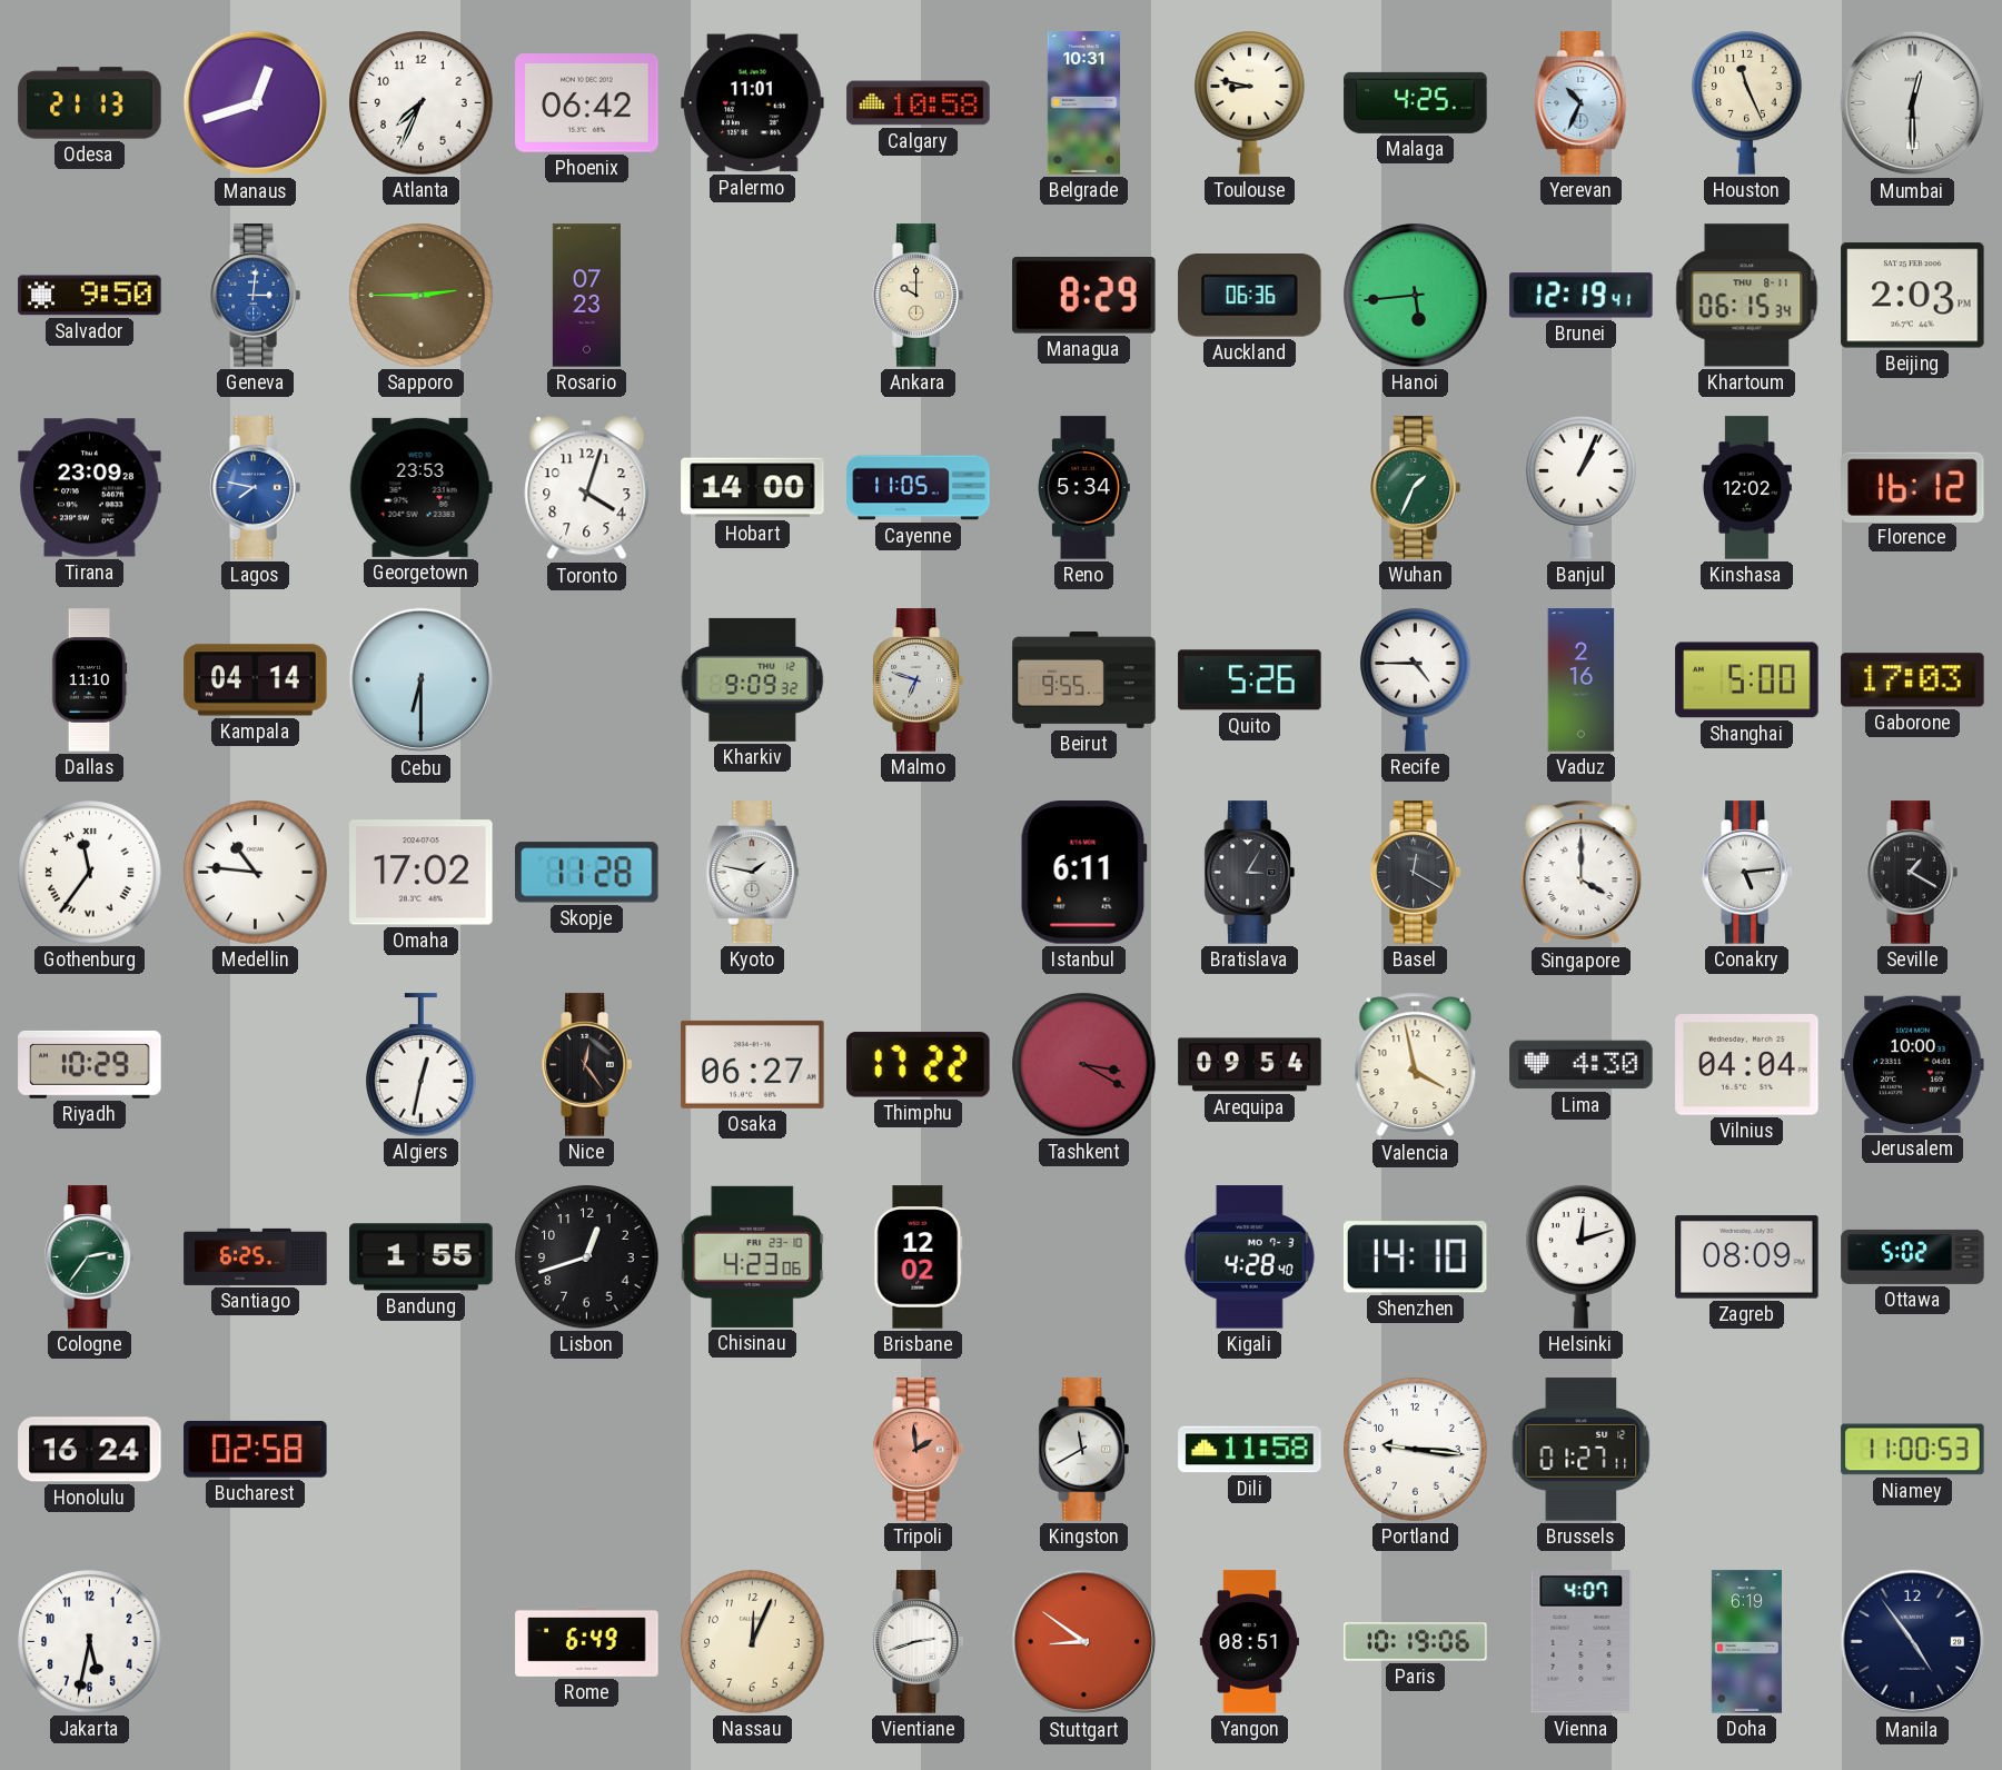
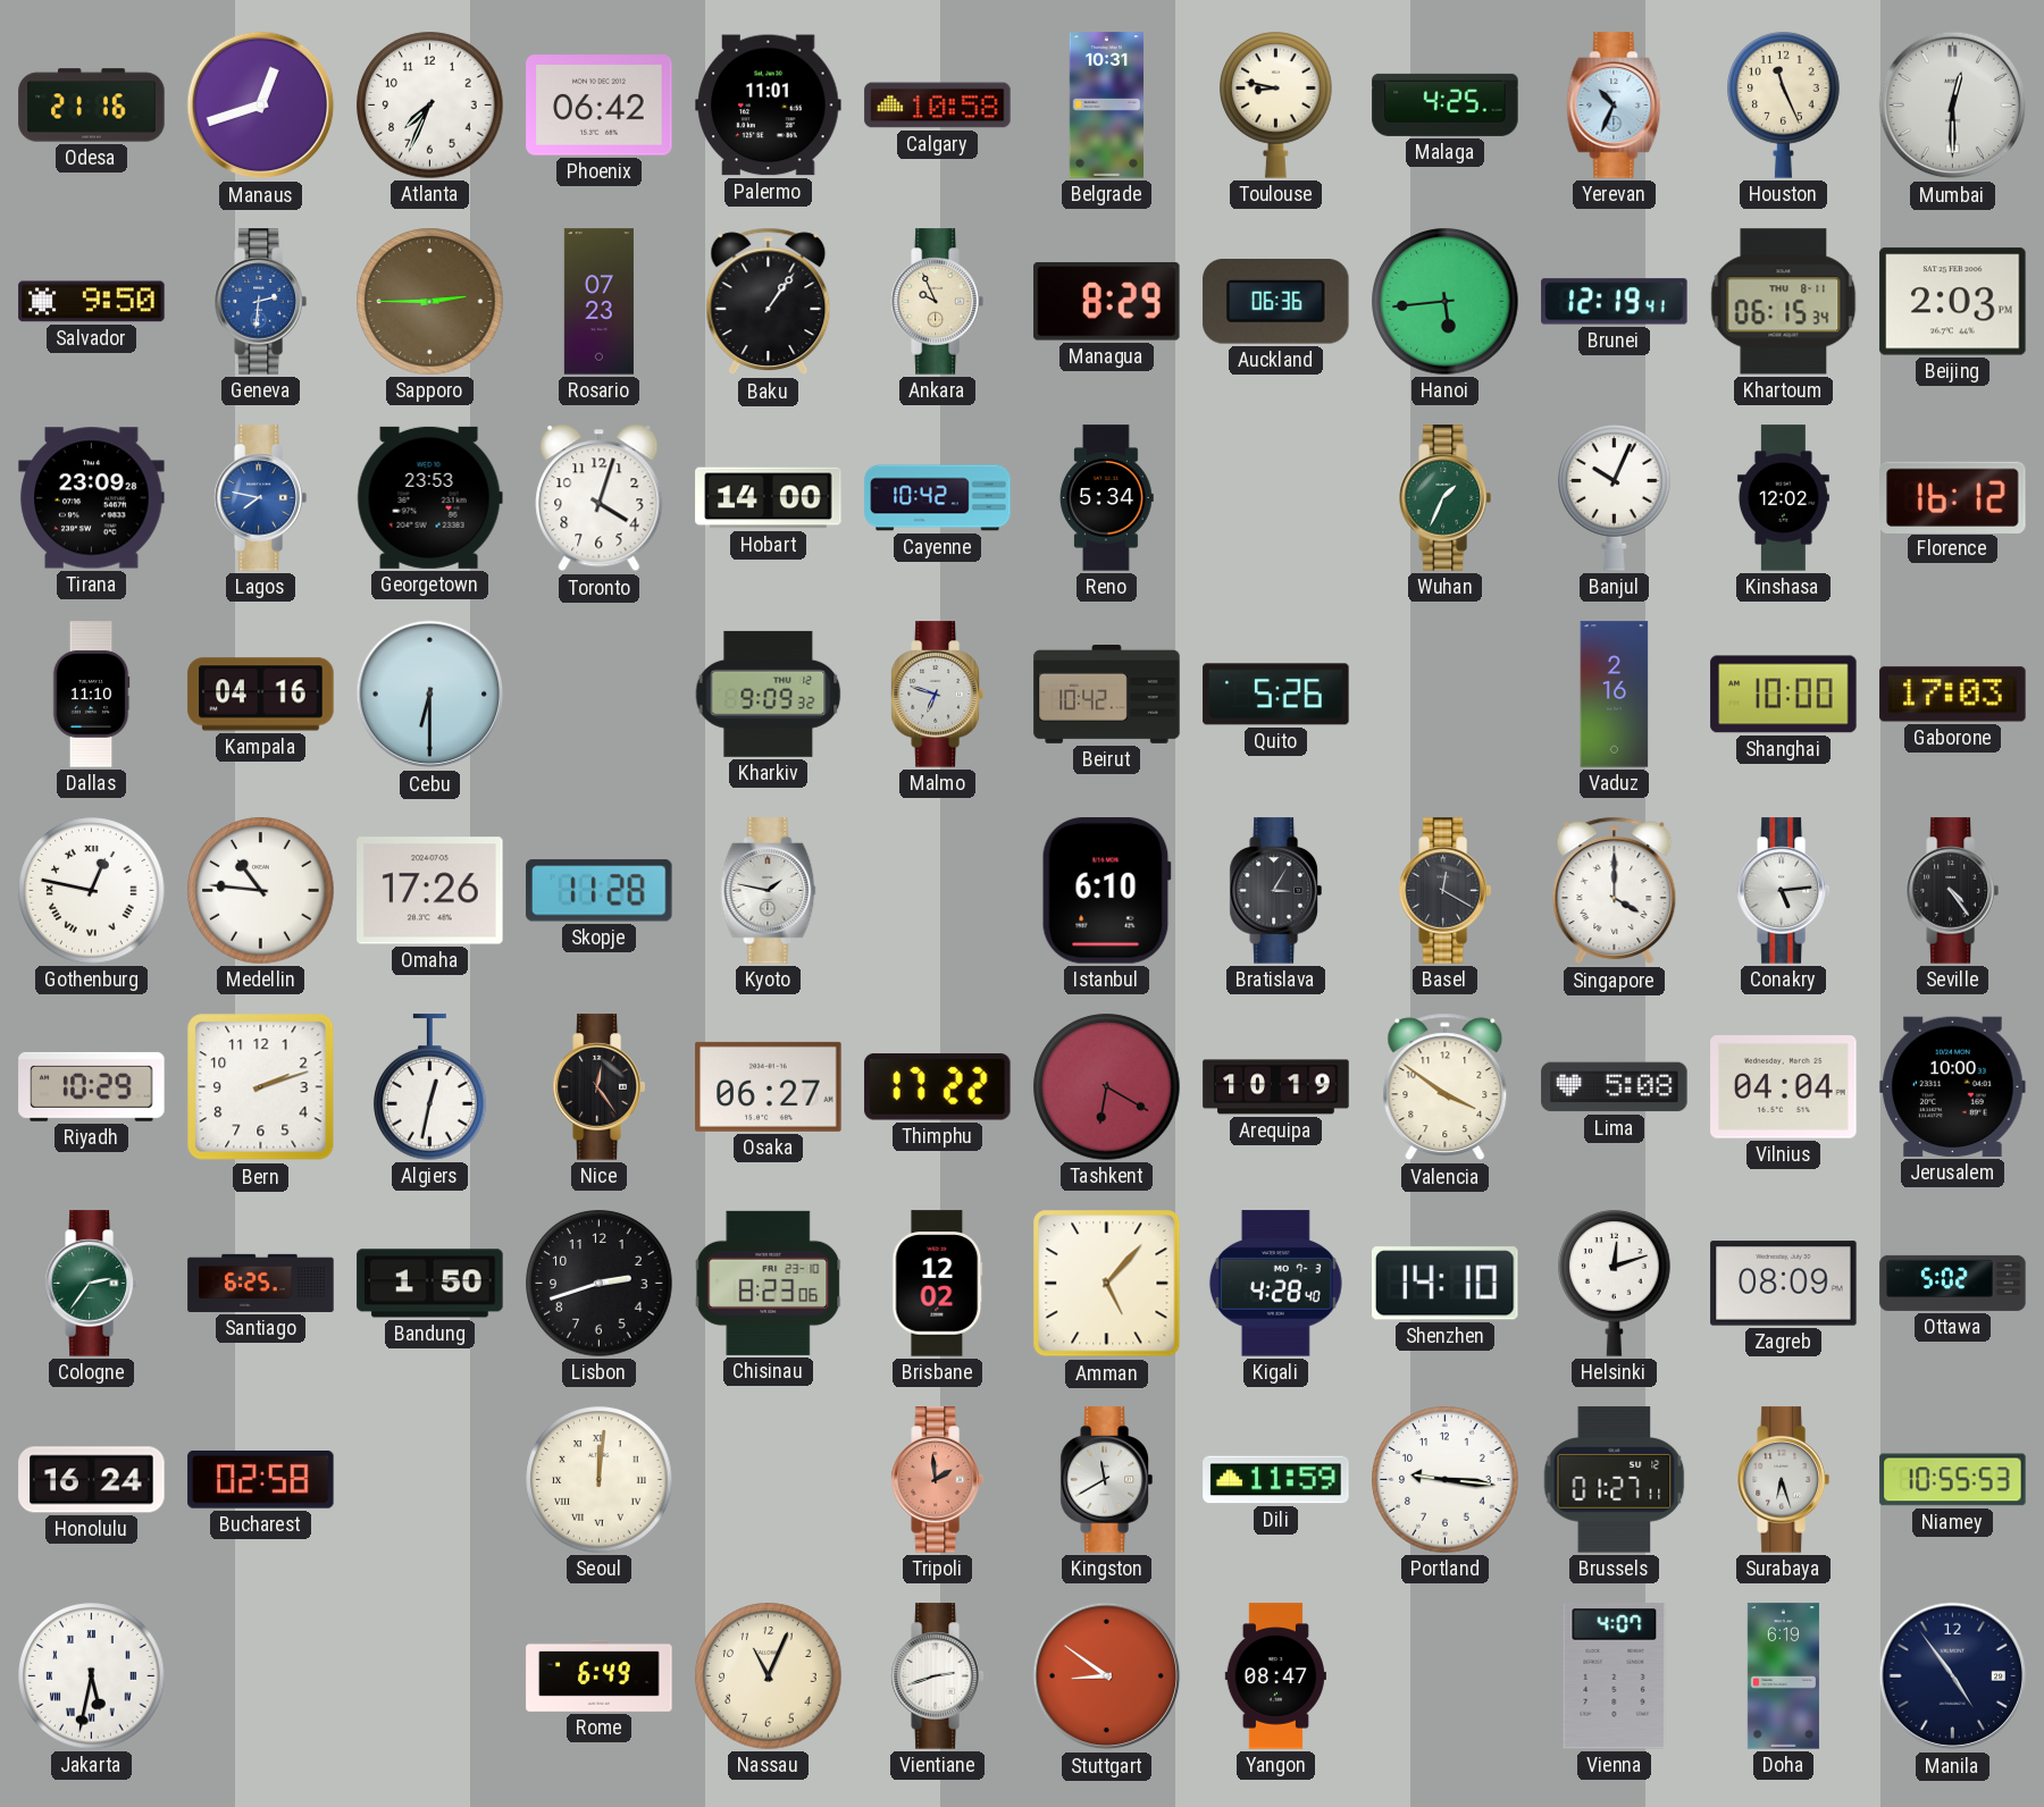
Odesa: 21:13 -> 21:16
Geneva: 3:01 -> 2:31
Baku: none -> 1:06
Ankara: 10:00 -> 9:56
Cayenne: 11:05 -> 10:42
Banjul: 1:04 -> 10:04
Kampala: 04:14 -> 04:16
Beirut: 9:55 -> 10:42
Recife: 4:45 -> none
Shanghai: 5:00 -> 10:00
Gothenburg: 11:36 -> 12:47
Omaha: 17:02 -> 17:26
Istanbul: 6:11 -> 6:10
Seville: 1:20 -> 4:24
Bern: none -> 2:12
Tashkent: 3:20 -> 6:20
Arequipa: 09:54 -> 10:19
Valencia: 3:58 -> 3:51
Lima: 4:30 -> 5:08
Bandung: 1:55 -> 1:50
Lisbon: 12:42 -> 2:42
Chisinau: 4:23 -> 8:23
Amman: none -> 5:07
Seoul: none -> 12:01
Dili: 11:58 -> 11:59
Surabaya: none -> 6:27
Niamey: 11:00 -> 10:55
Jakarta numerals: Arabic -> Roman
Nassau: 12:04 -> 11:04
Yangon: 08:51 -> 08:47
Paris: 10:19 -> none
